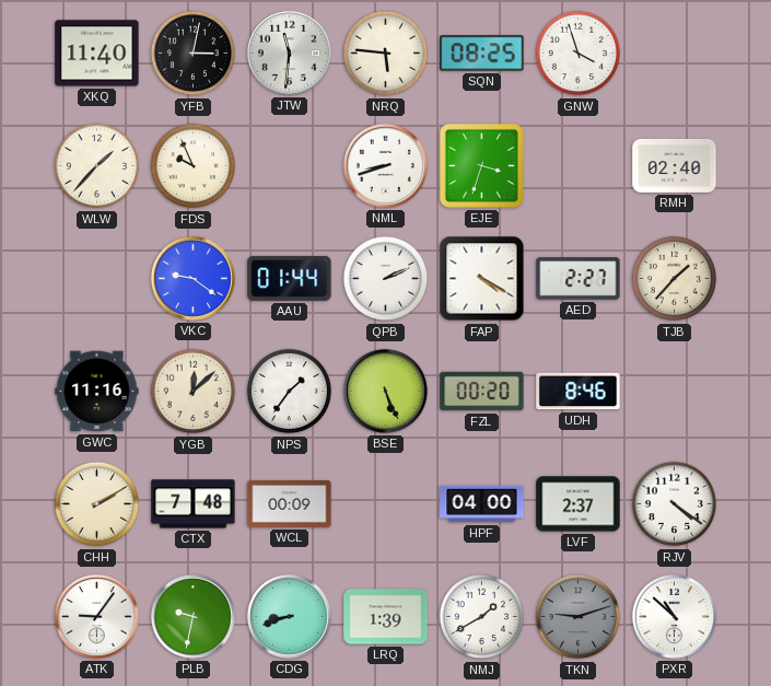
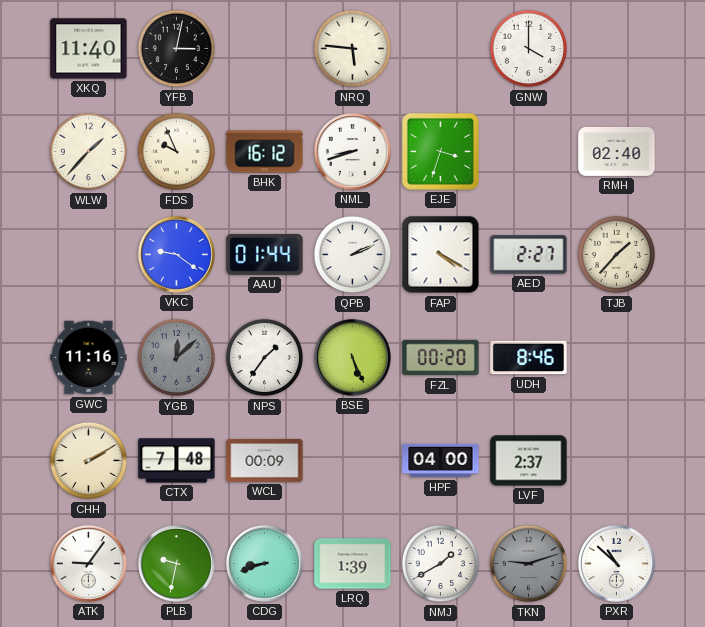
JTW: 11:31 -> none
SQN: 08:25 -> none
GNW: 3:57 -> 4:00
BHK: none -> 16:12
YGB dial: cream -> grey
RJV: 4:21 -> none
